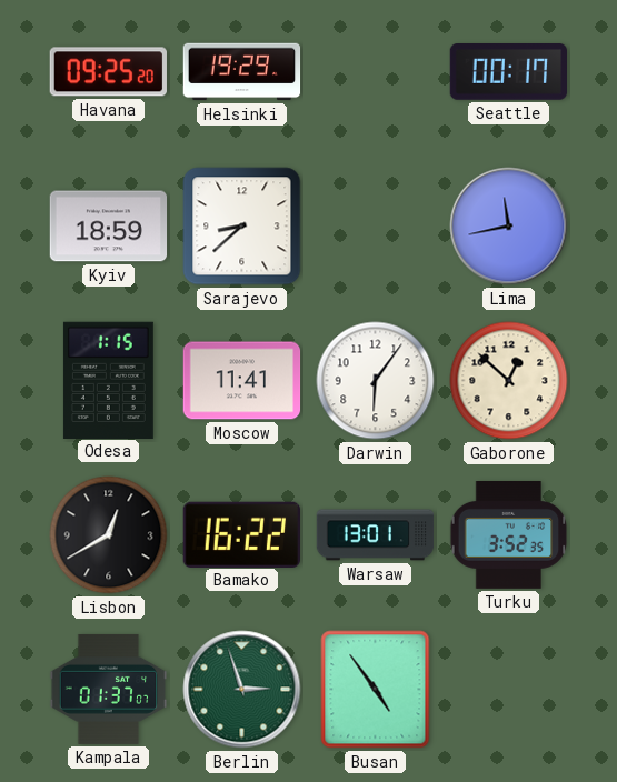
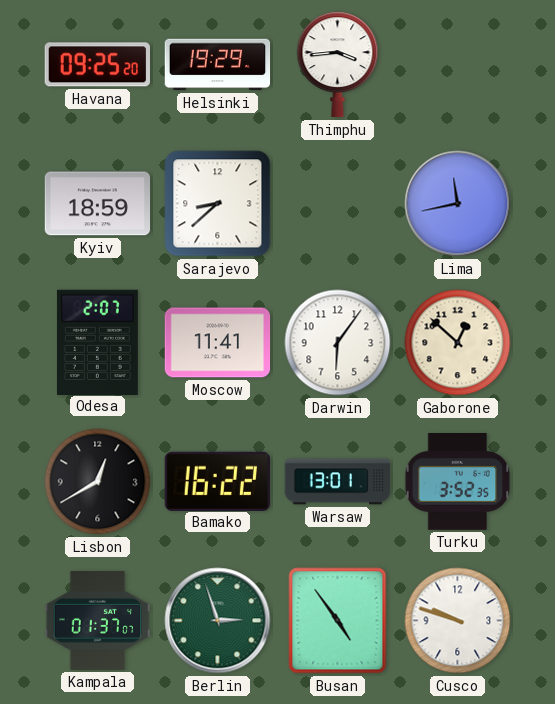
Thimphu: none -> 3:44
Seattle: 00:17 -> none
Odesa: 1:15 -> 2:07
Cusco: none -> 9:48
